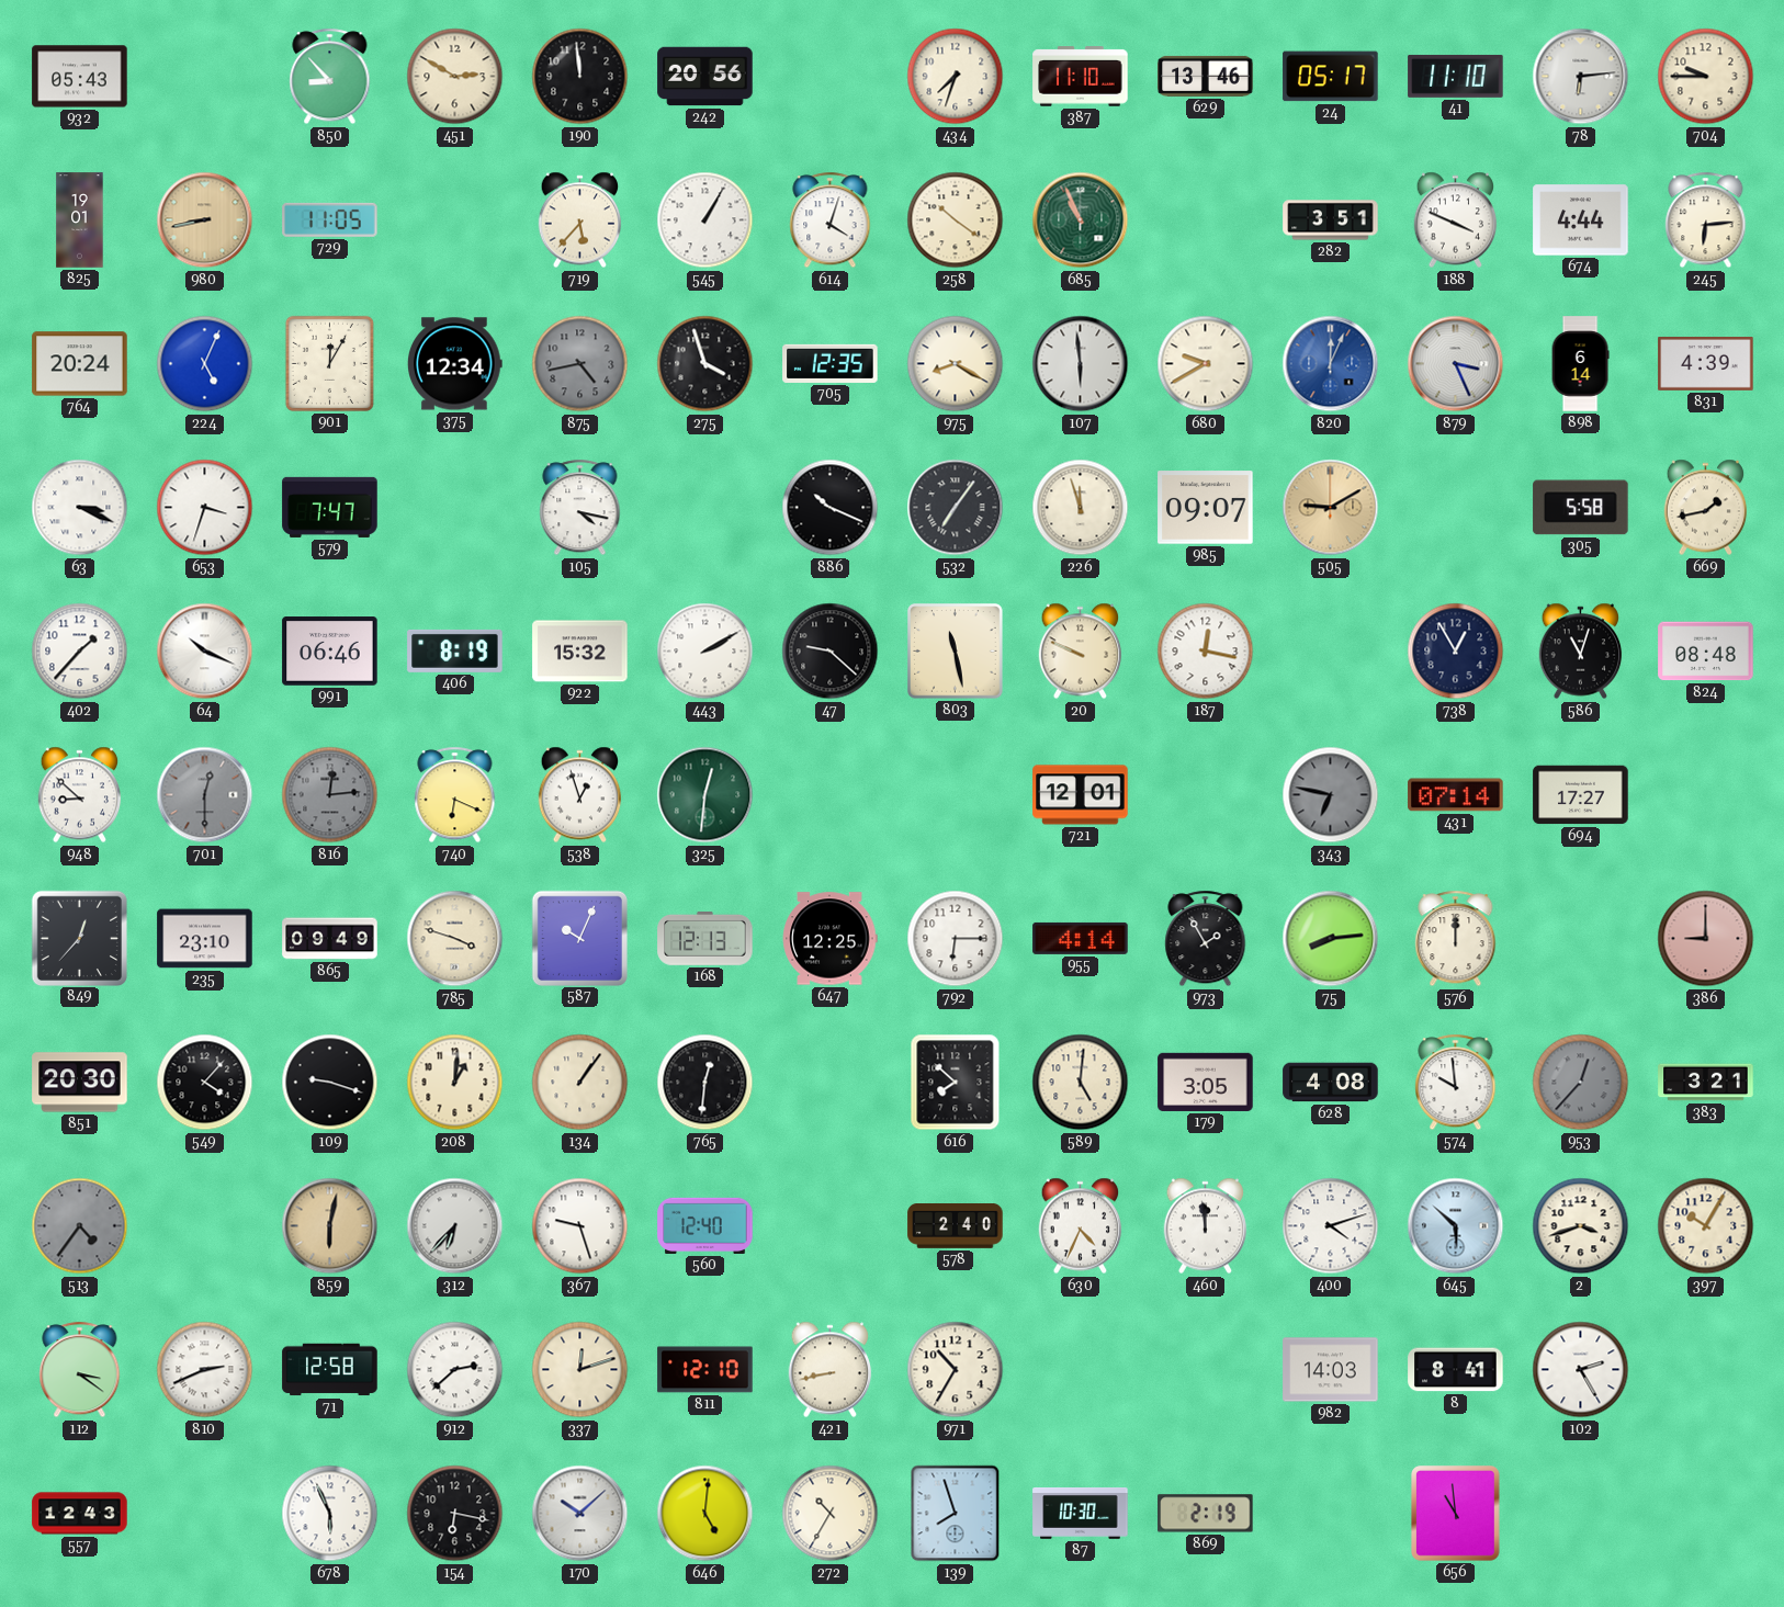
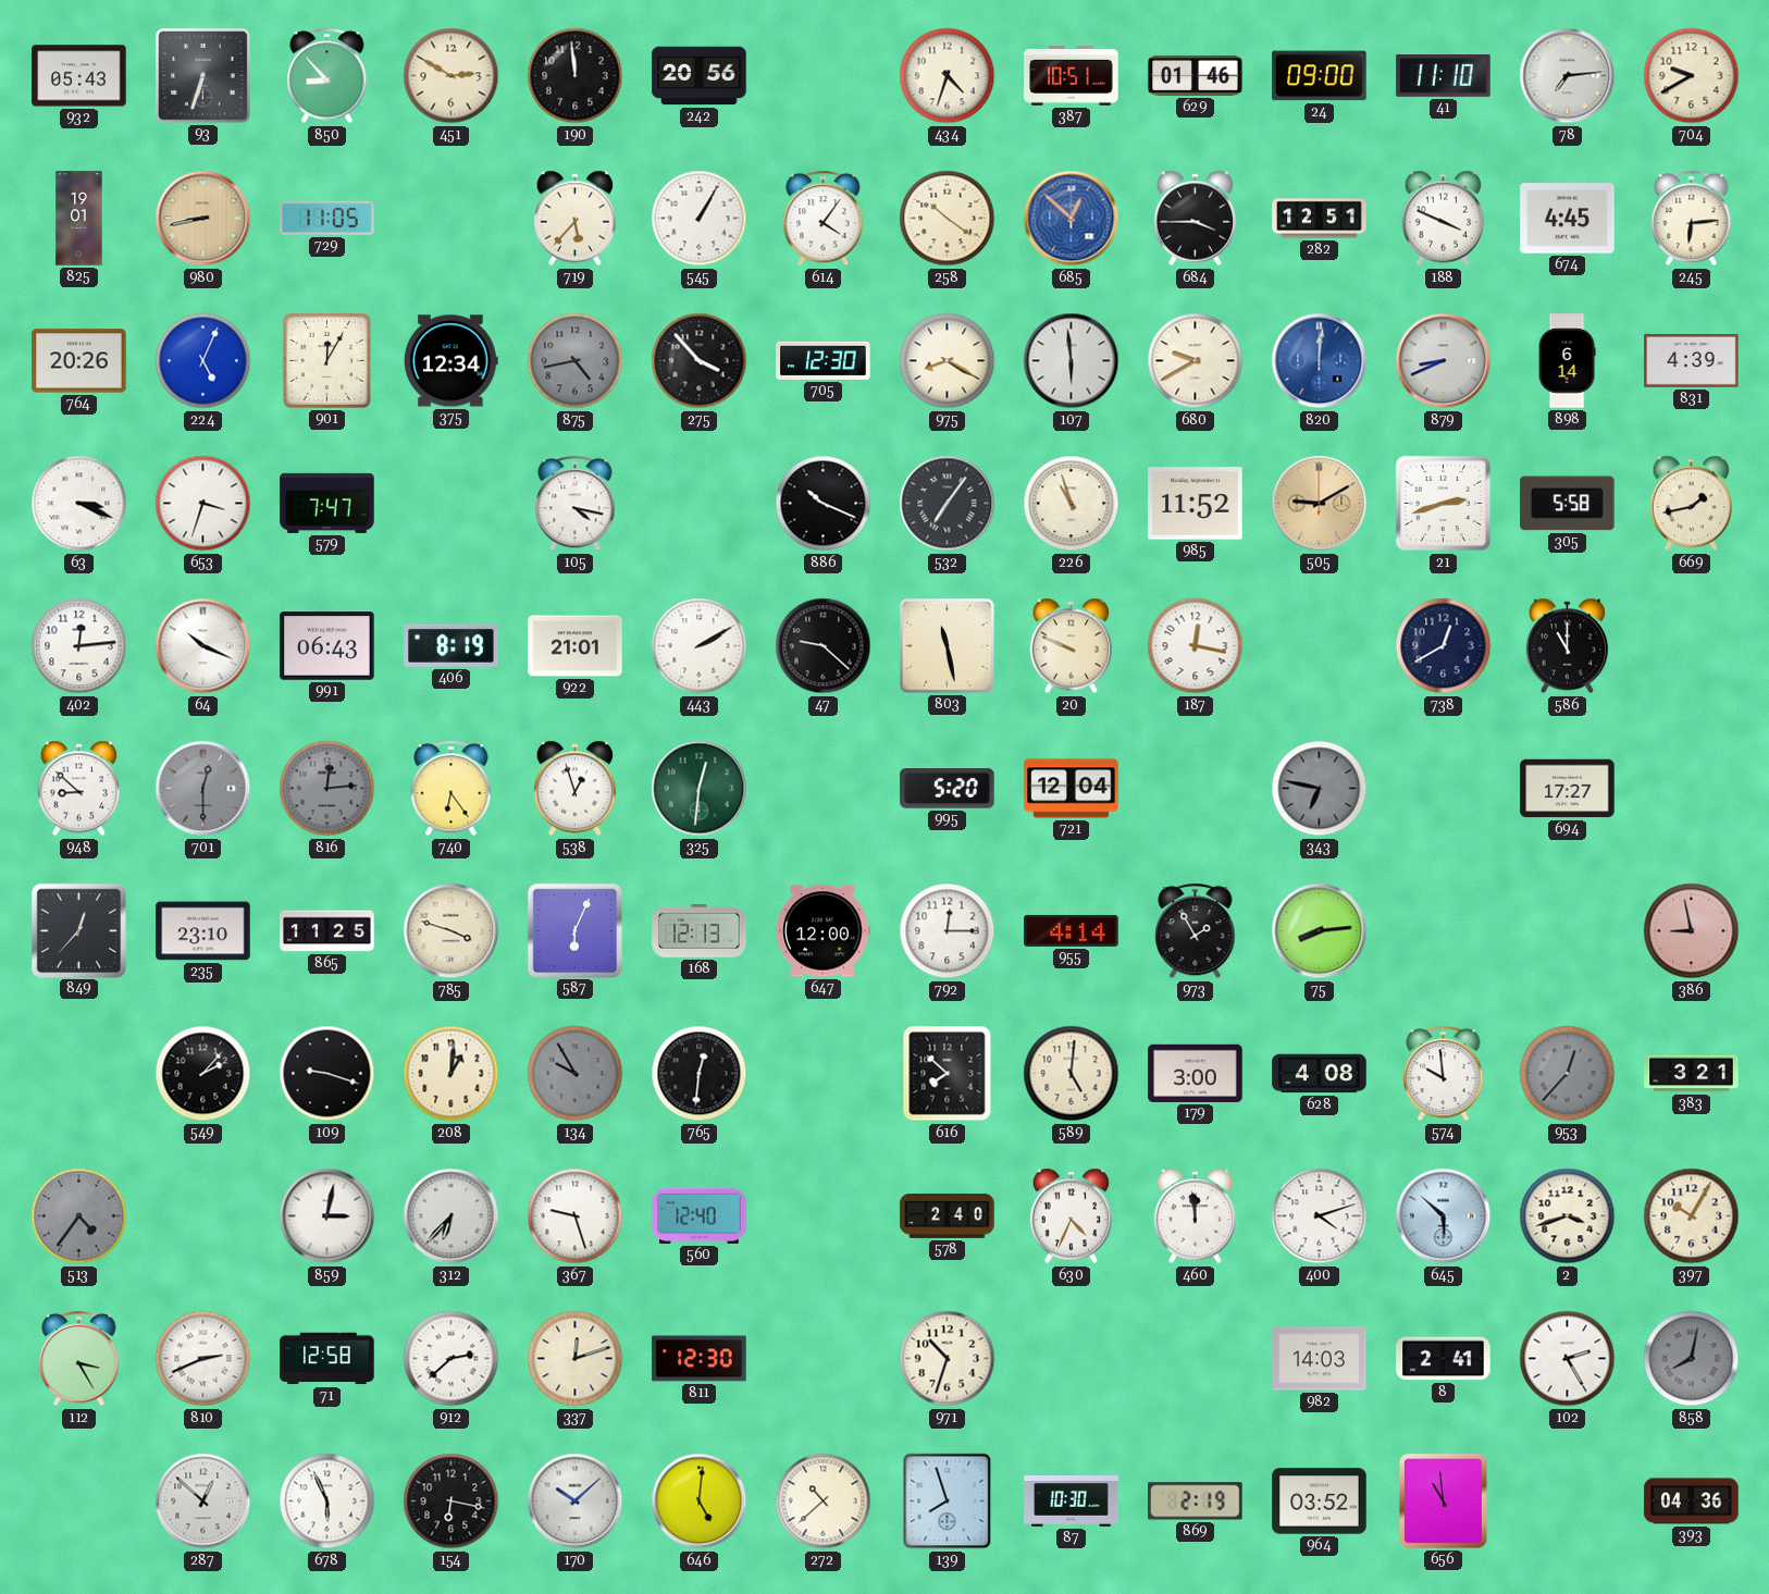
93: none -> 6:33
434: 7:33 -> 4:33
387: 11:10 -> 10:51
629: 13:46 -> 01:46
24: 05:17 -> 09:00
78: 6:14 -> 7:14
704: 9:45 -> 9:40
614: 4:03 -> 4:06
685: 10:56 -> 12:52
685 dial: green -> blue
684: none -> 3:45
282: 3:51 -> 12:51
674: 4:44 -> 4:45
764: 20:24 -> 20:26
275: 3:57 -> 3:53
705: 12:35 -> 12:30
820: 12:04 -> 12:01
879: 3:26 -> 8:41
226: 11:57 -> 10:57
985: 09:07 -> 11:52
21: none -> 2:42
402: 1:37 -> 12:14
991: 06:46 -> 06:43
922: 15:32 -> 21:01
738: 12:55 -> 12:40
586: 11:03 -> 11:00
824: 08:48 -> none
740: 6:19 -> 6:24
995: none -> 5:20
721: 12:01 -> 12:04
431: 07:14 -> none
865: 09:49 -> 11:25
587: 10:04 -> 6:04
647: 12:25 -> 12:00
792: 6:15 -> 12:15
576: 12:00 -> none
386: 9:00 -> 8:58
851: 20:30 -> none
549: 4:07 -> 2:07
134: 1:06 -> 9:55
134 dial: cream -> grey
179: 3:05 -> 3:00
859: 6:02 -> 3:02
859 dial: champagne -> white
112: 3:21 -> 3:25
811: 12:10 -> 12:30
421: 8:43 -> none
971: 10:35 -> 10:33
8: 8:41 -> 2:41
858: none -> 8:02
557: 12:43 -> none
287: none -> 12:52
272: 10:35 -> 10:38
964: none -> 03:52
393: none -> 04:36
